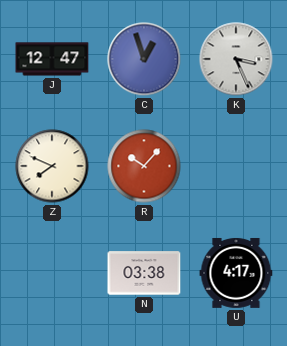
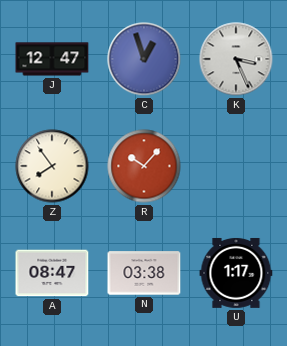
Z: 7:49 -> 7:54
A: none -> 08:47
U: 4:17 -> 1:17
